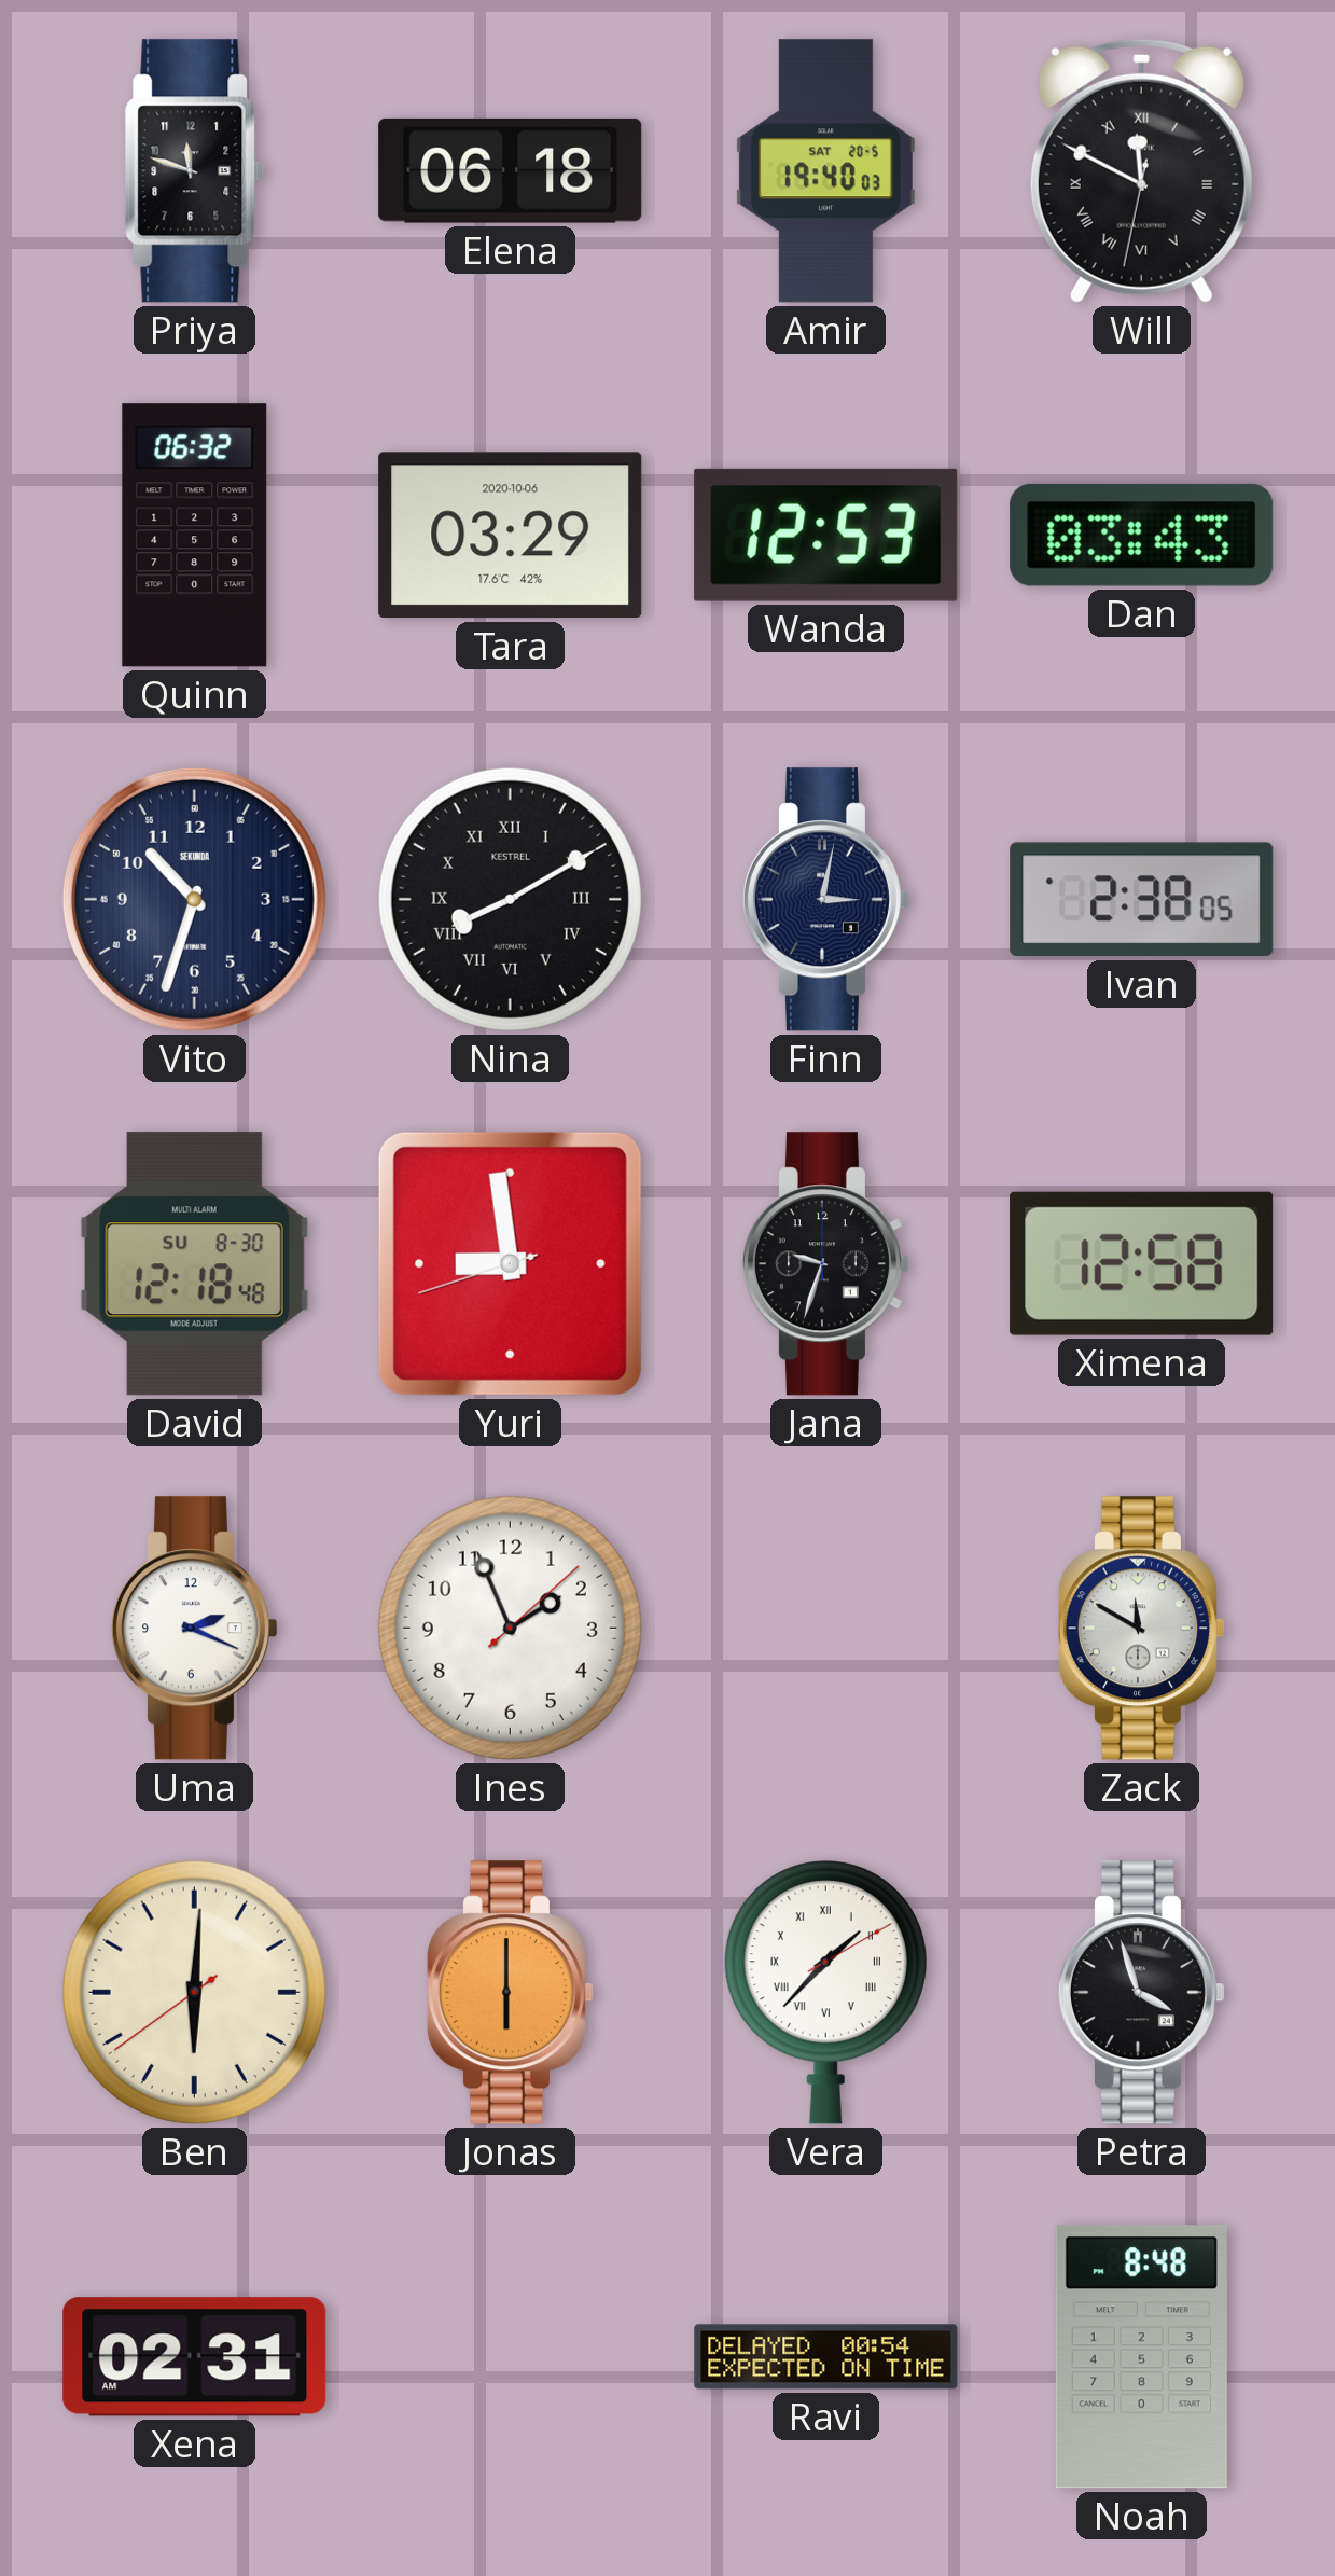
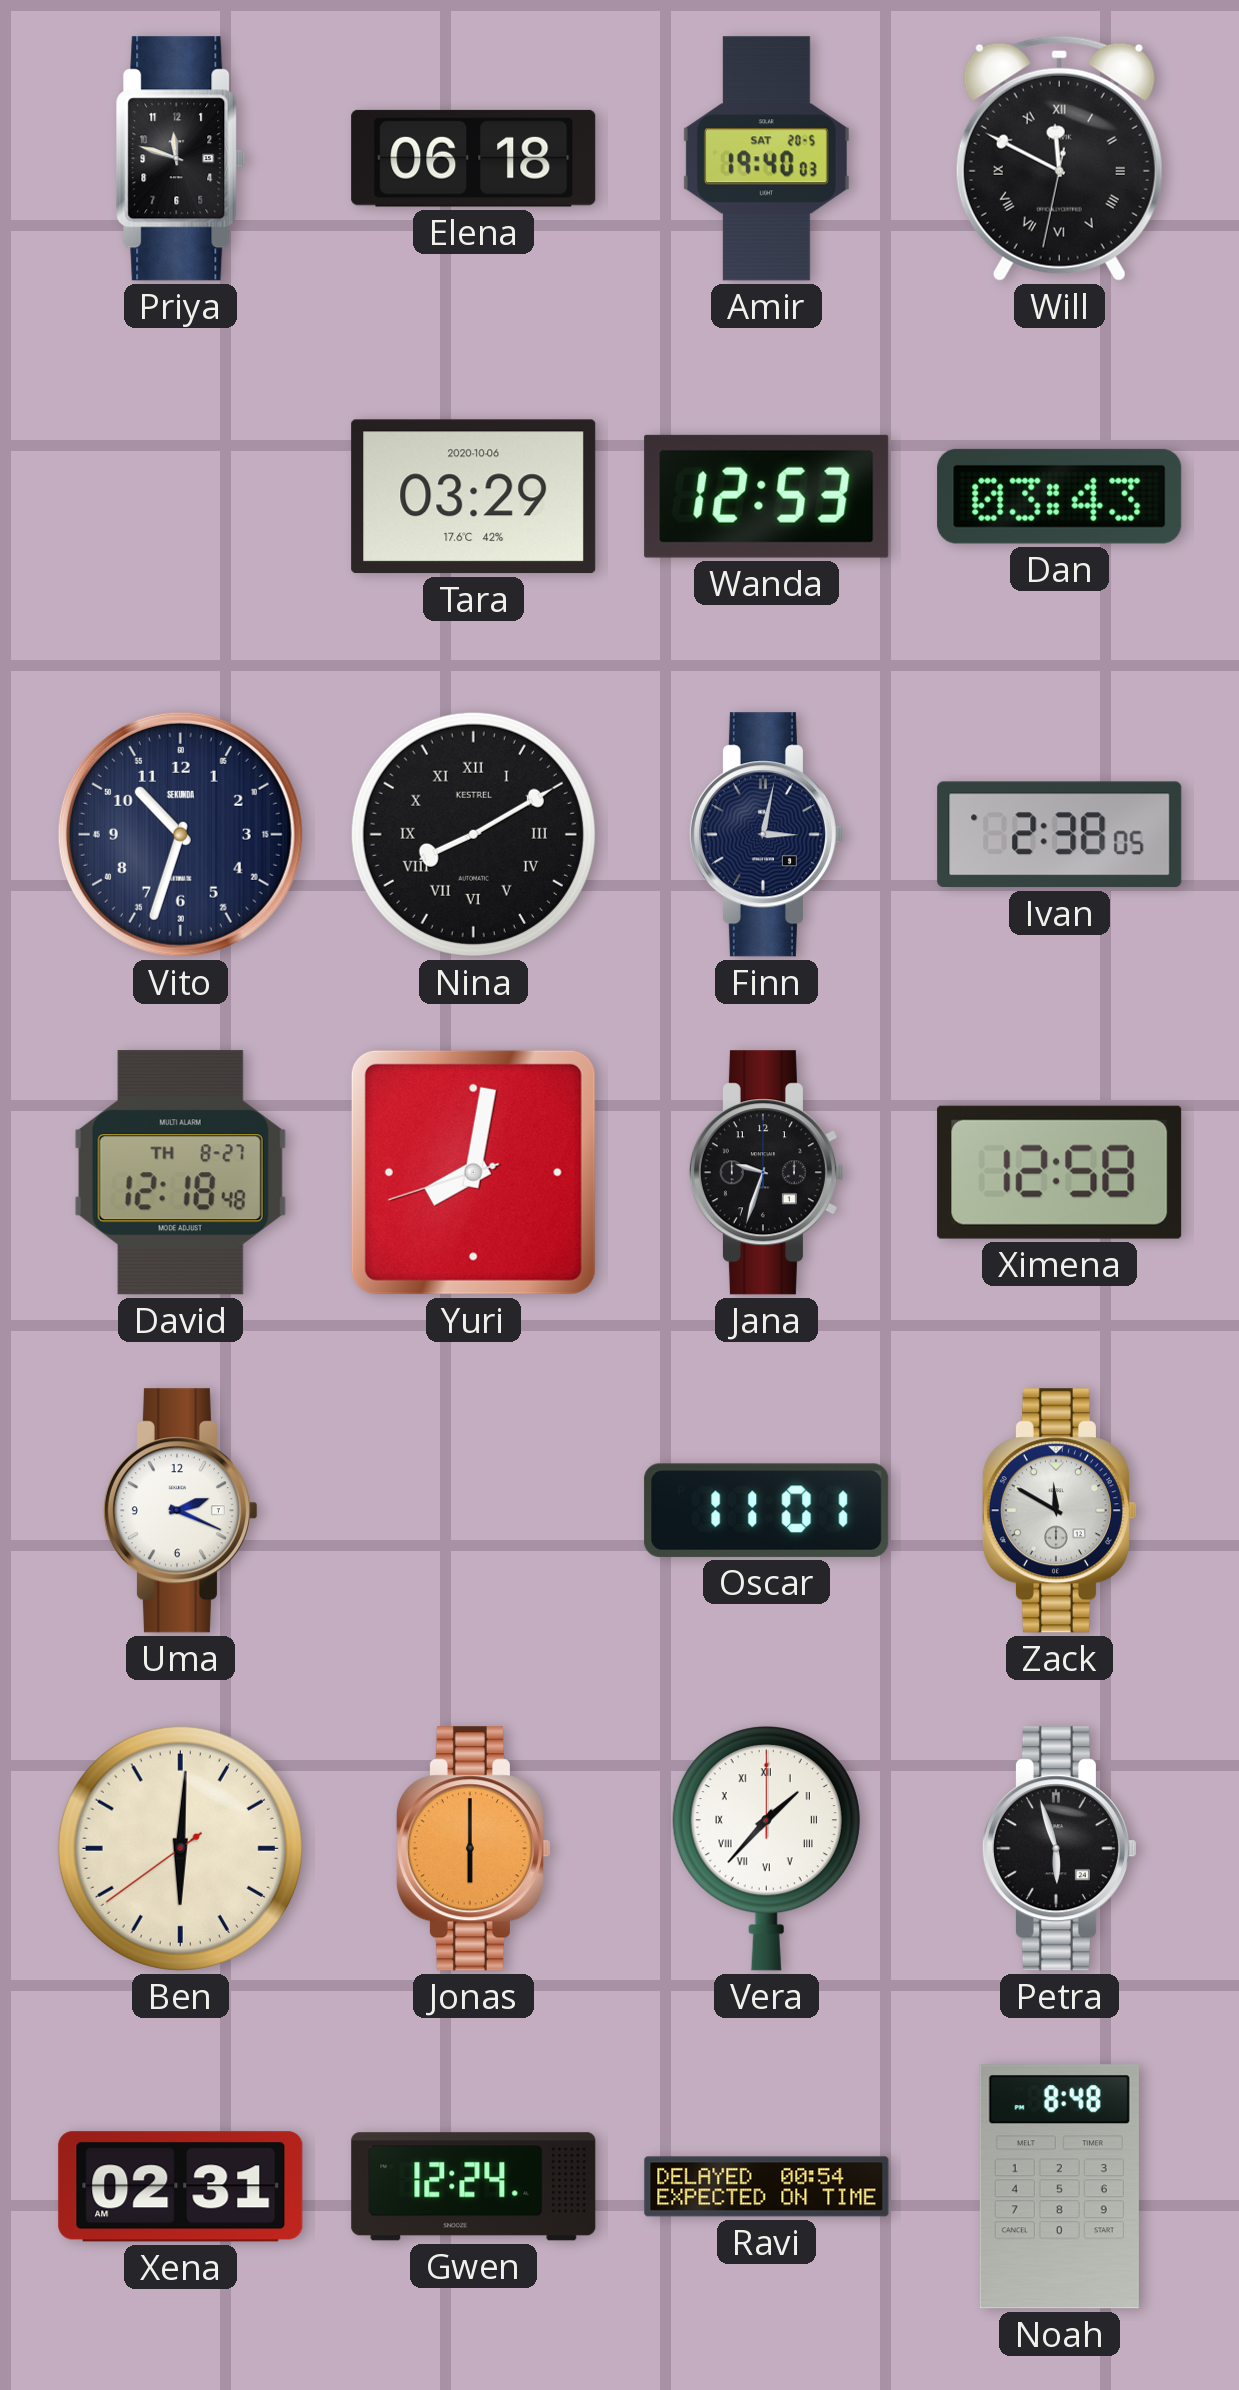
Quinn: 06:32 -> none
David date: SU 8-30 -> TH 8-27
Yuri: 8:58 -> 8:01
Ines: 1:56 -> none
Oscar: none -> 11:01
Vera: 1:37:10 -> 1:37:00
Petra: 3:57 -> 5:57
Gwen: none -> 12:24
